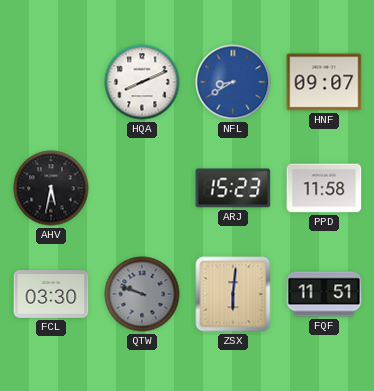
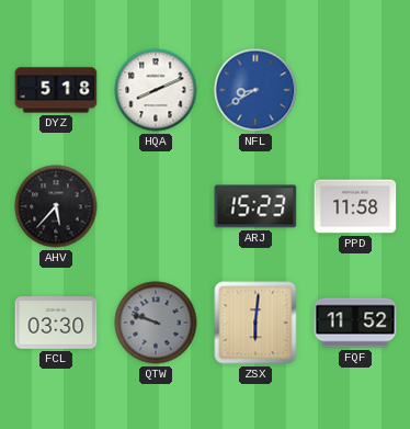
DYZ: none -> 5:18
HNF: 09:07 -> none
AHV: 5:32 -> 5:37
FQF: 11:51 -> 11:52
